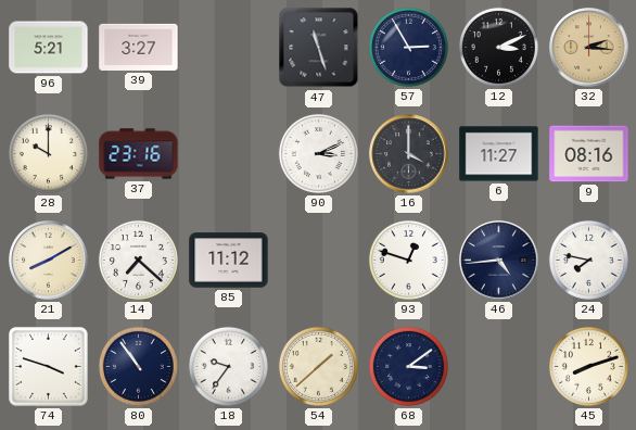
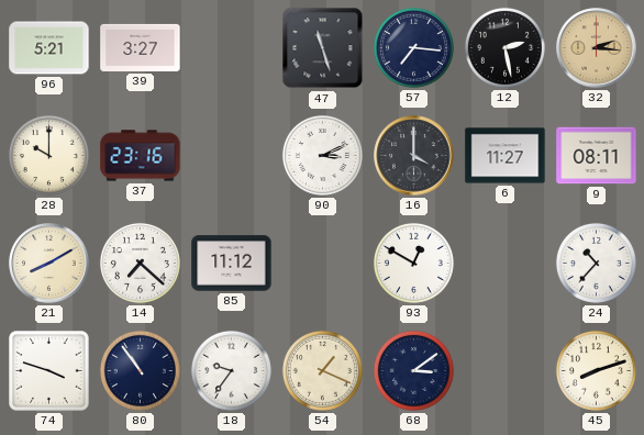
57: 2:55 -> 7:16
12: 3:11 -> 2:28
9: 08:16 -> 08:11
93: 12:48 -> 12:50
46: 4:44 -> none
24: 7:47 -> 10:37
54: 1:38 -> 1:19
